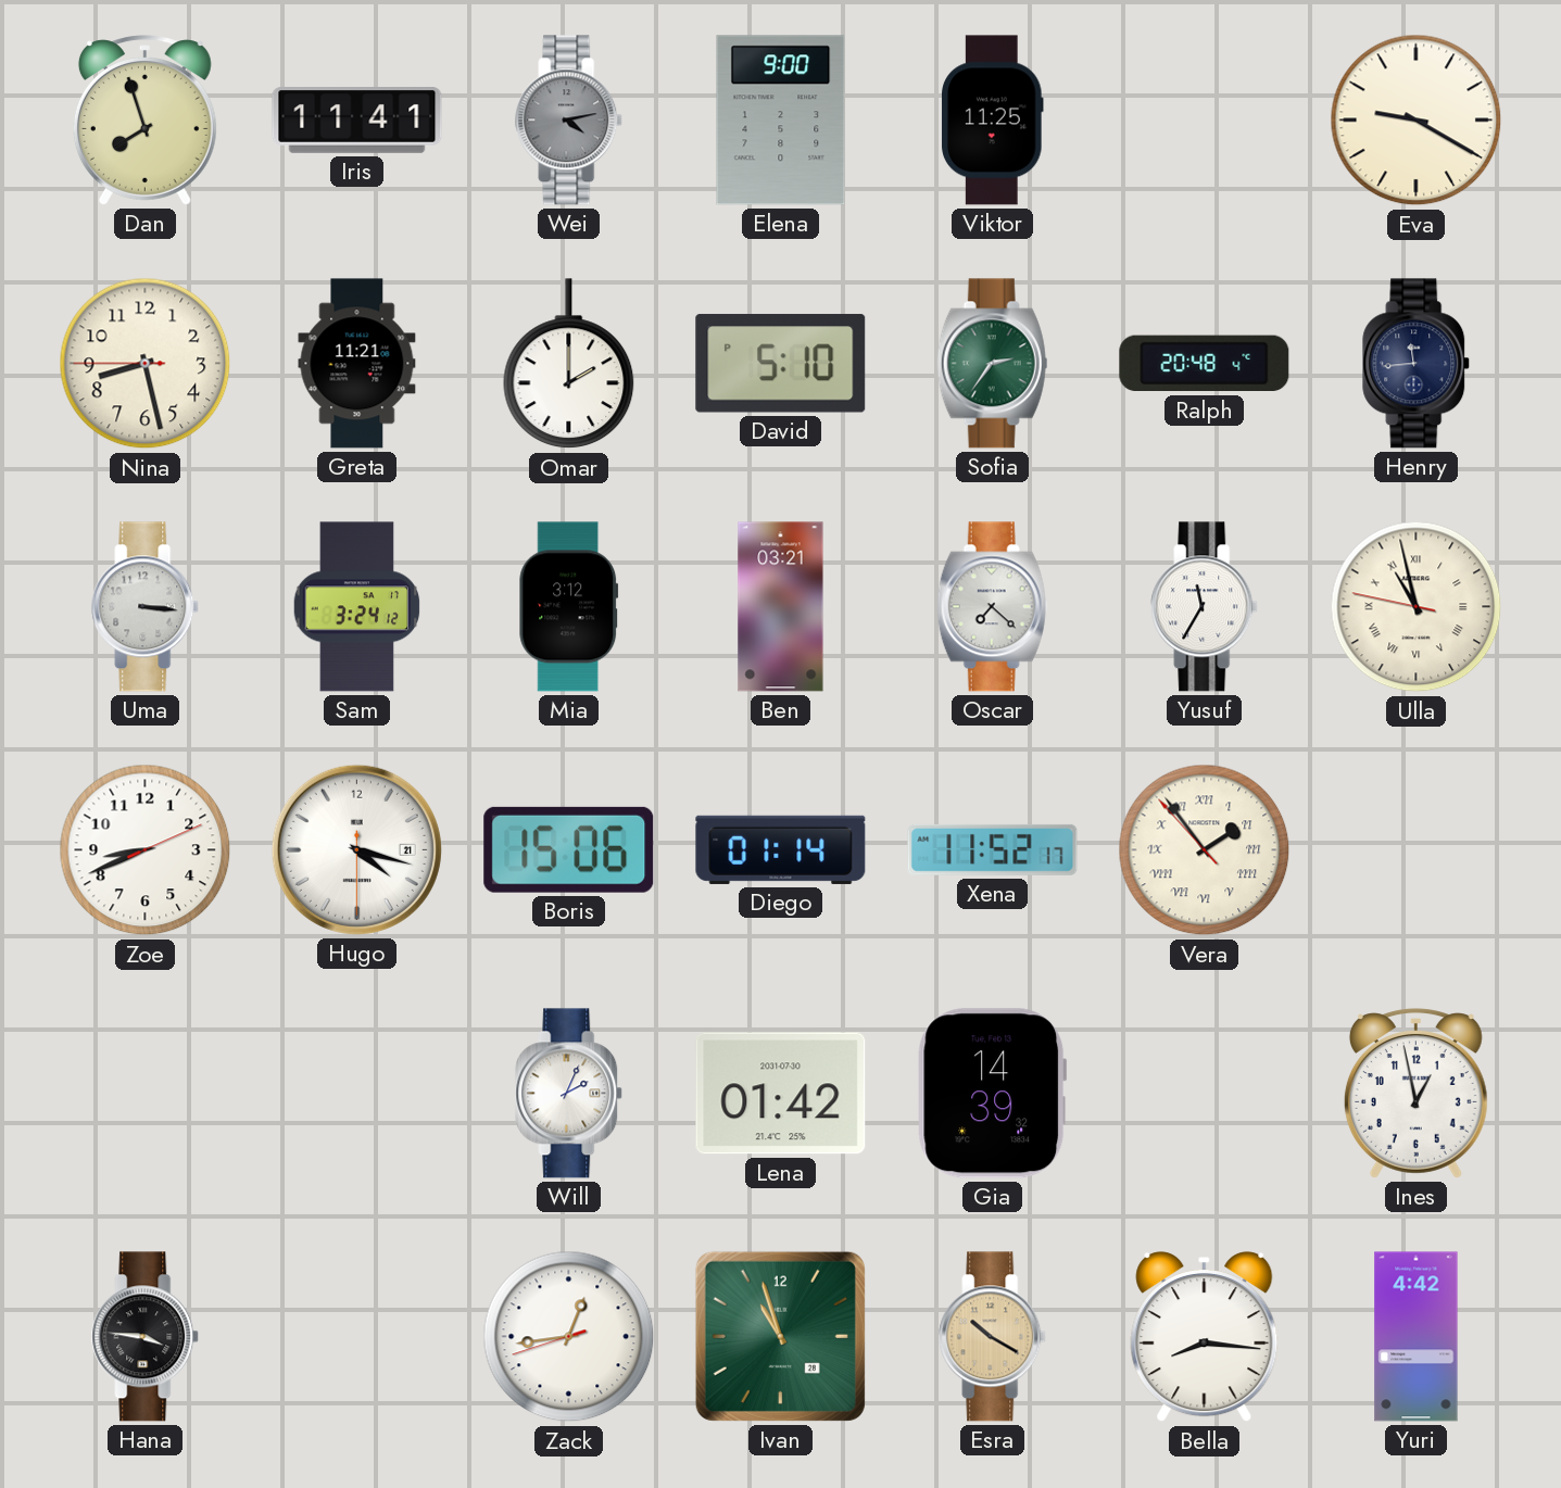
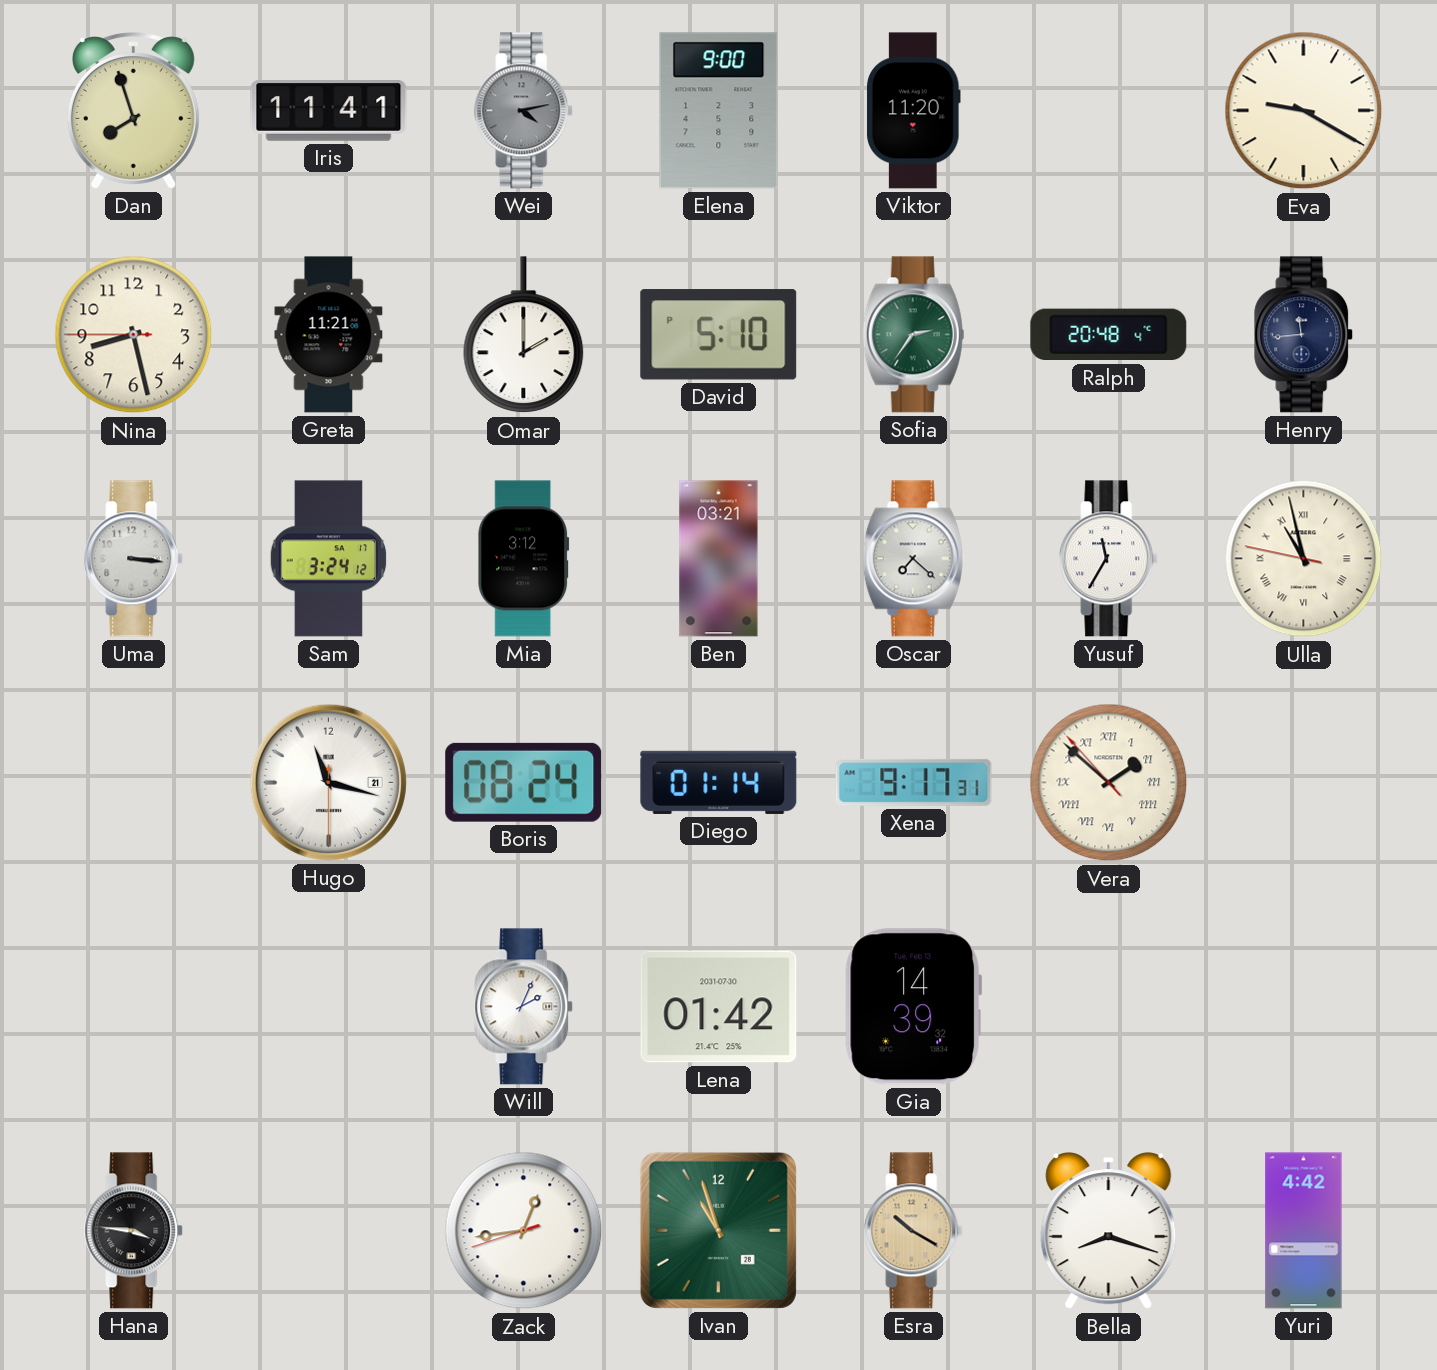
Viktor: 11:25 -> 11:20
Zoe: 8:41 -> none
Hugo: 4:17 -> 11:17
Boris: 15:06 -> 08:24
Xena: 11:52 -> 9:17
Vera: 1:53 -> 1:51
Ines: 12:58 -> none
Bella: 8:16 -> 8:18
